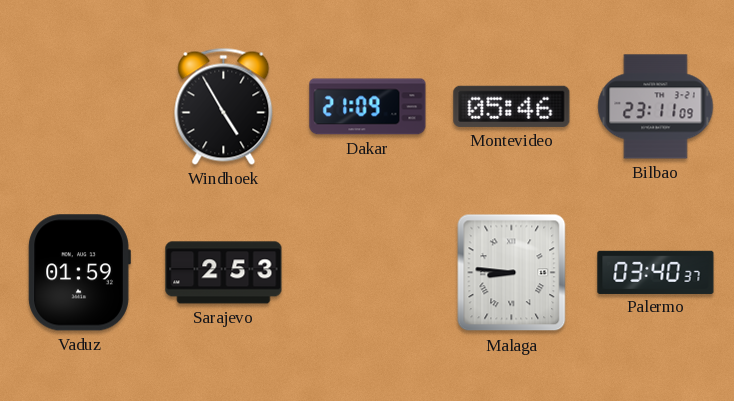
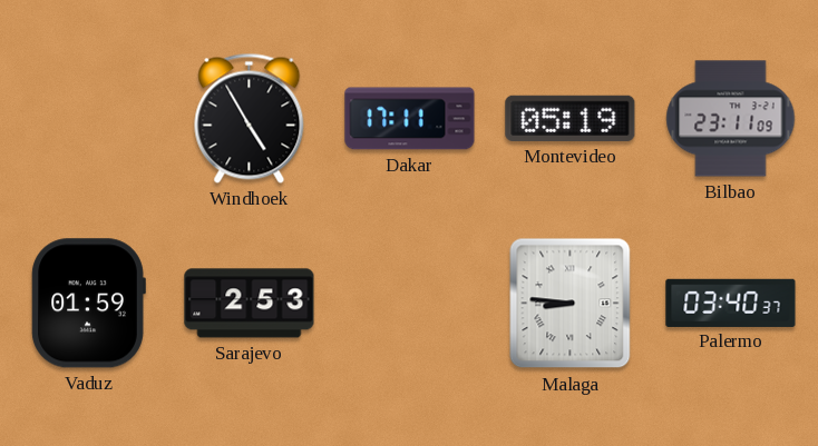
Dakar: 21:09 -> 17:11
Montevideo: 05:46 -> 05:19
